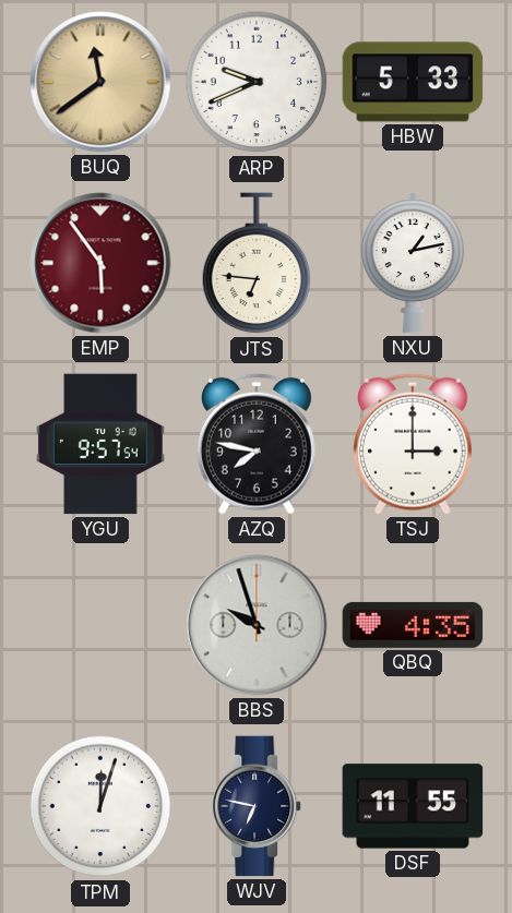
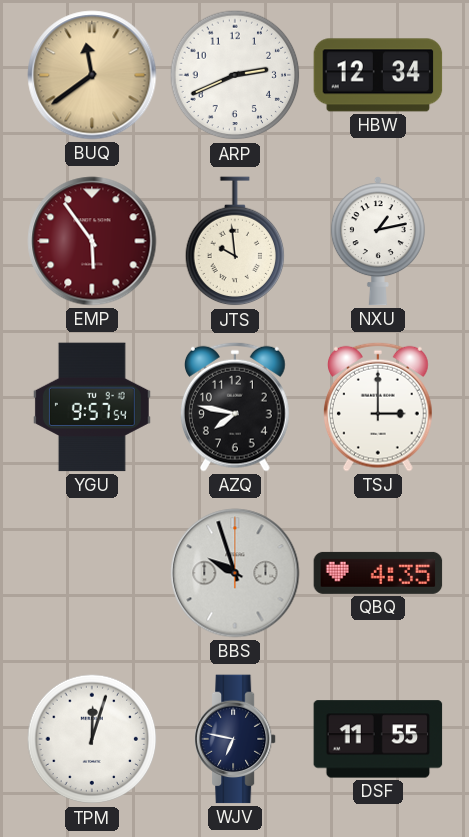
ARP: 9:41 -> 2:41
HBW: 5:33 -> 12:34
JTS: 6:46 -> 9:59
